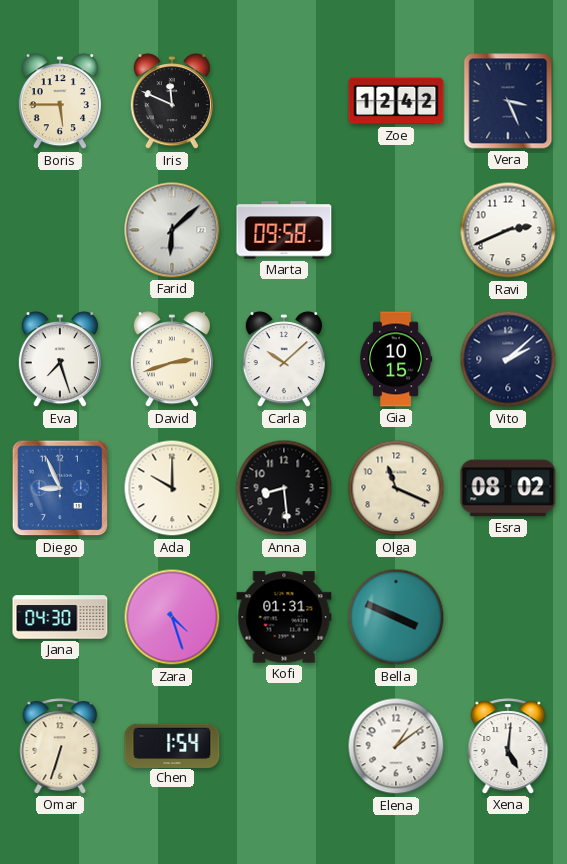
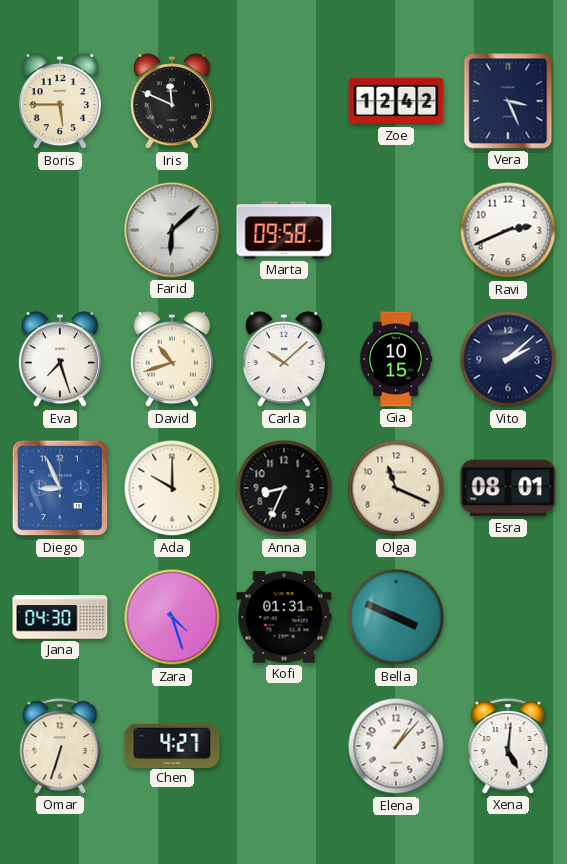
David: 2:42 -> 10:42
Anna: 8:29 -> 8:34
Esra: 08:02 -> 08:01
Chen: 1:54 -> 4:27
Elena: 1:09 -> 1:07
